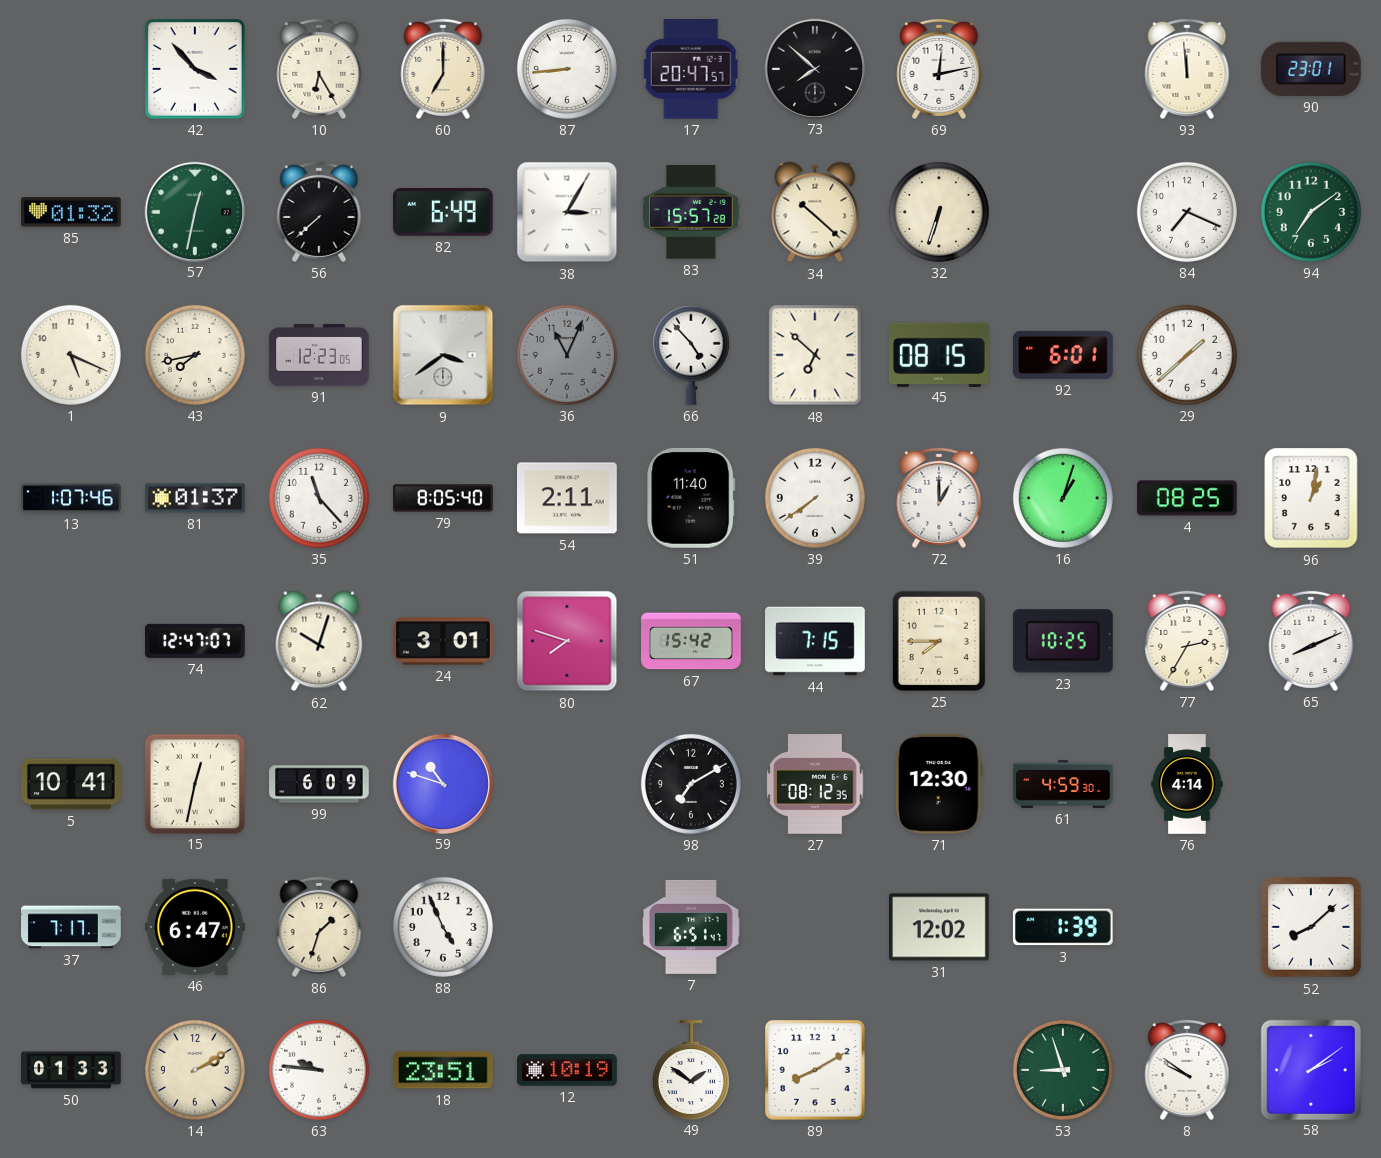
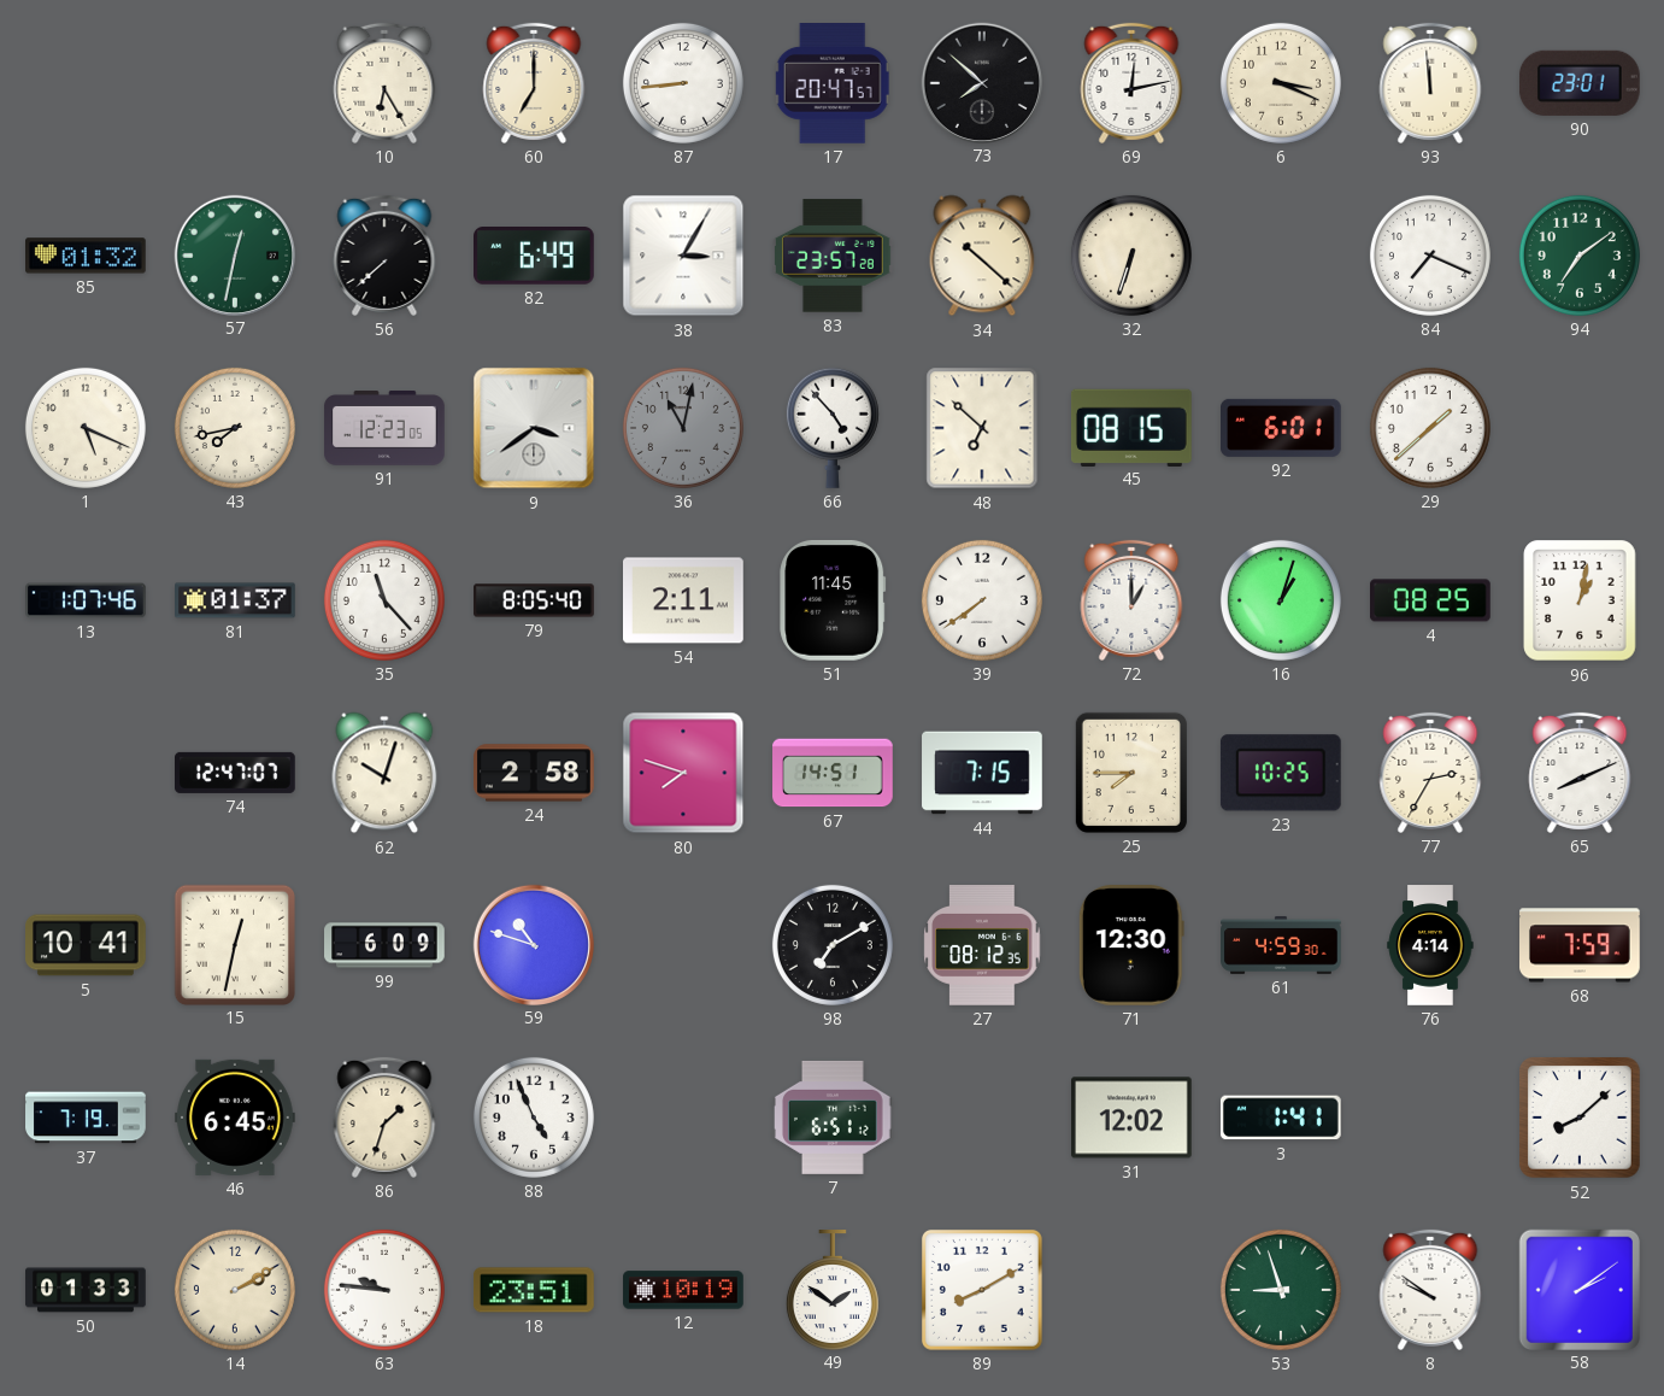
42: 3:53 -> none
6: none -> 3:19
83: 15:57 -> 23:57
36: 11:04 -> 11:02
51: 11:40 -> 11:45
24: 3:01 -> 2:58
67: 15:42 -> 14:51
68: none -> 7:59
37: 7:17 -> 7:19
46: 6:47 -> 6:45
7: 6:51:47 -> 6:51:12
3: 1:39 -> 1:41
